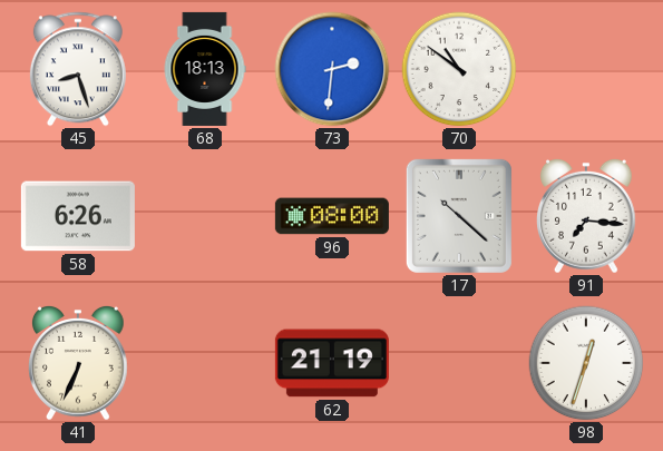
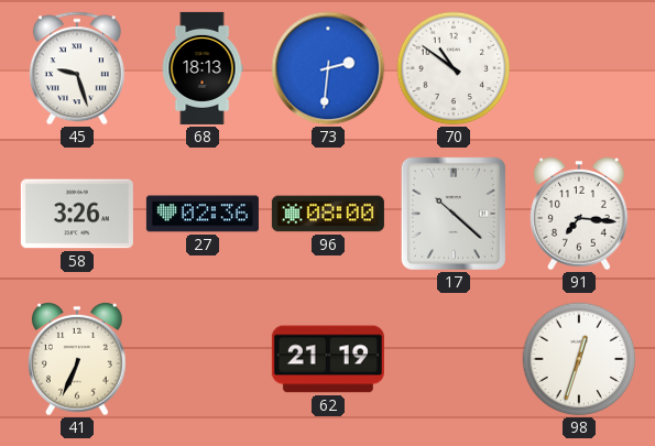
45: 8:27 -> 9:27
58: 6:26 -> 3:26
27: none -> 02:36
